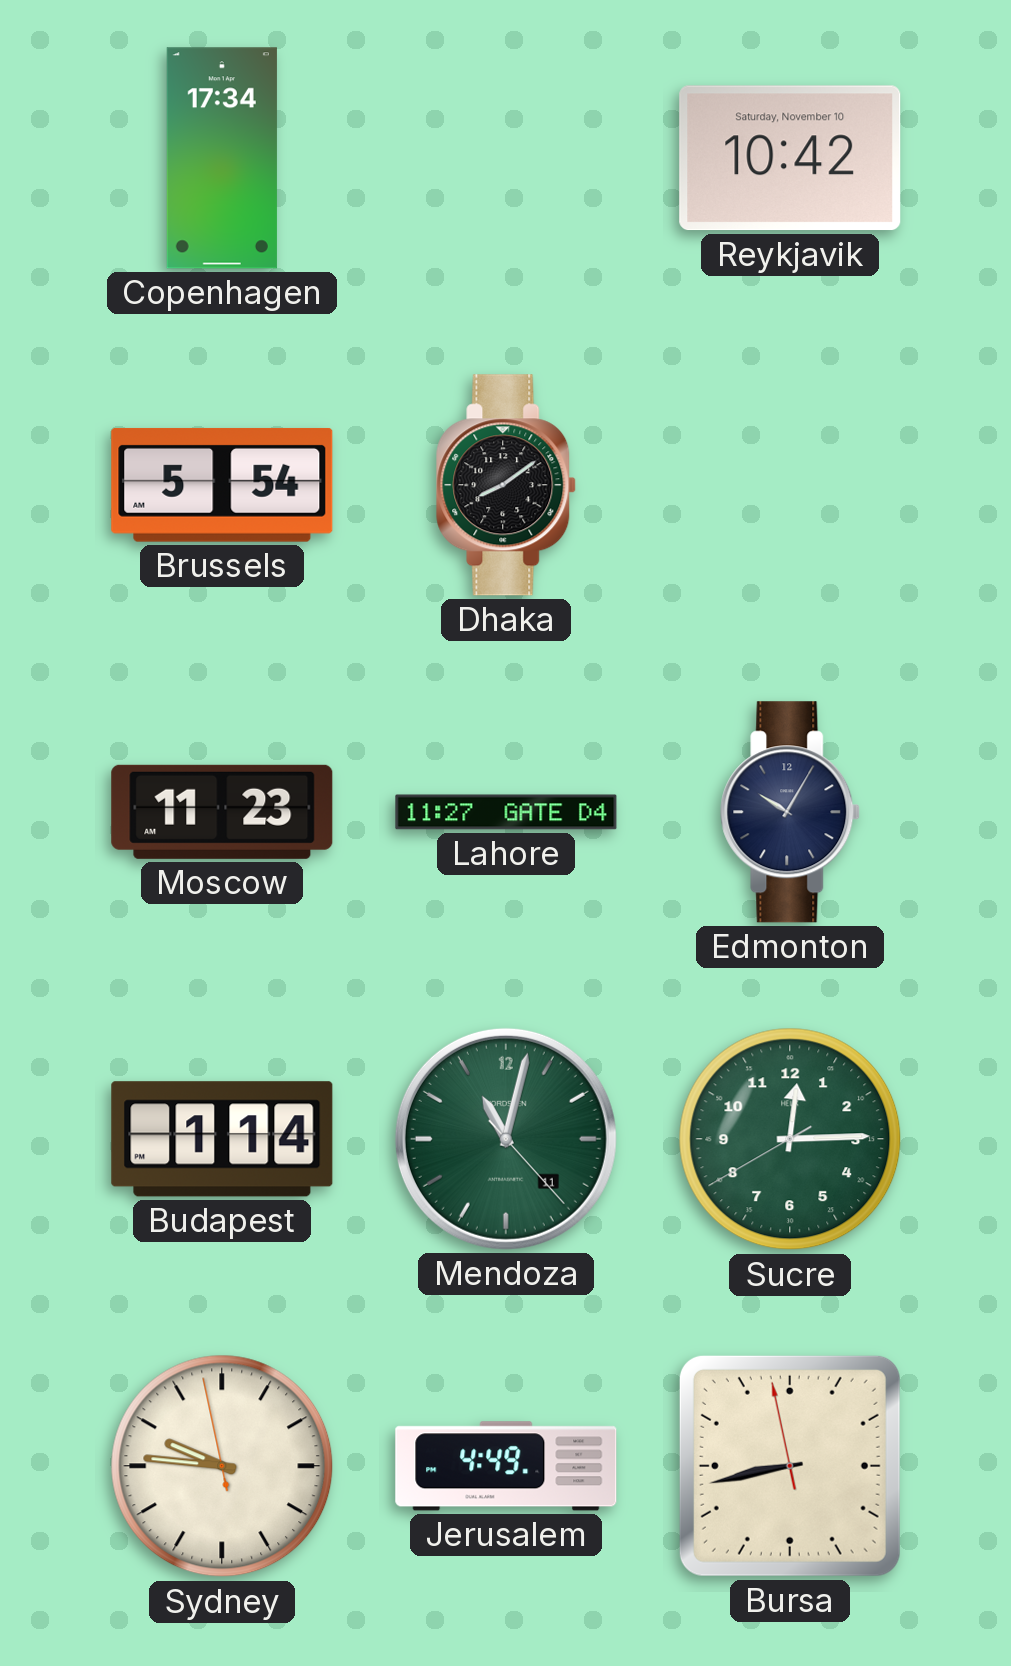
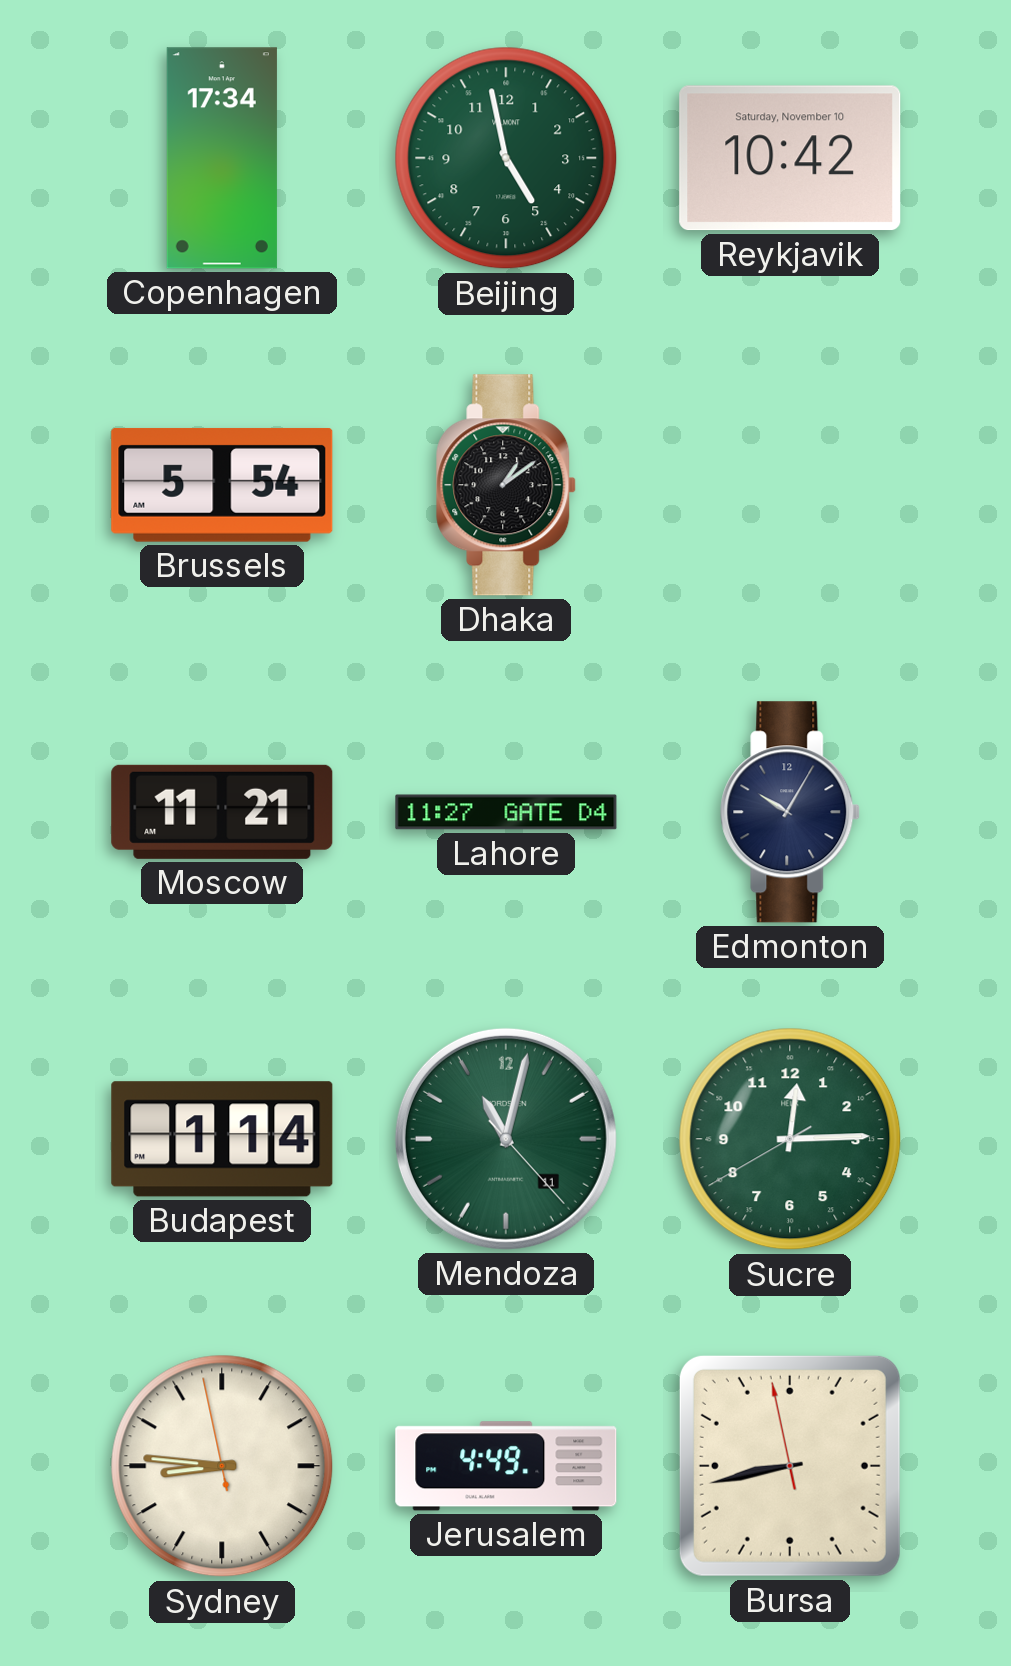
Beijing: none -> 4:58
Dhaka: 8:09 -> 1:09
Moscow: 11:23 -> 11:21
Sydney: 9:45 -> 8:45
